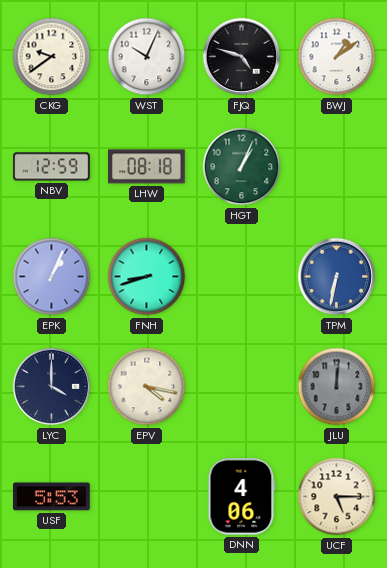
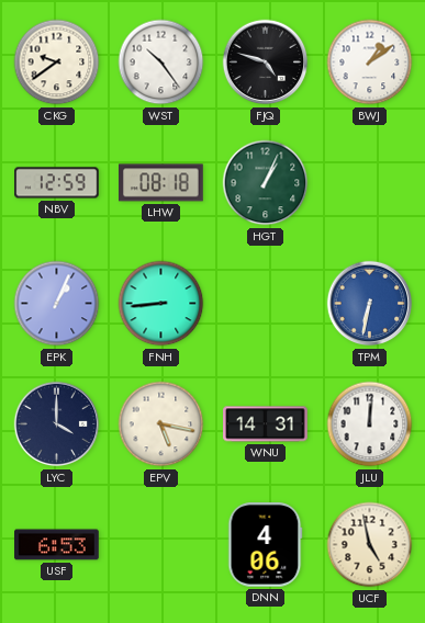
WST: 10:04 -> 10:24
FNH: 8:42 -> 8:44
EPV: 4:17 -> 5:17
WNU: none -> 14:31
JLU dial: grey -> white
USF: 5:53 -> 6:53
UCF: 5:15 -> 4:58
